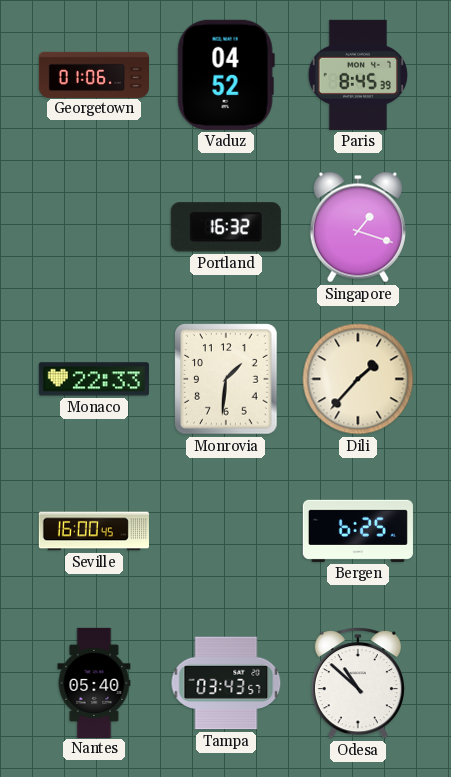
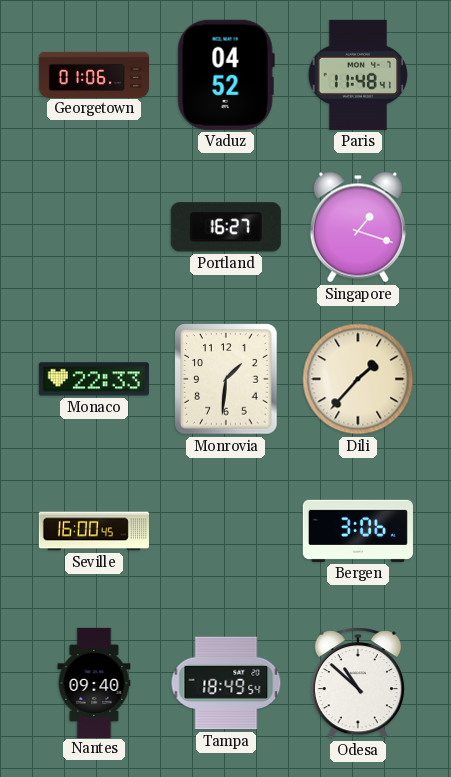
Paris: 8:45 -> 11:48
Portland: 16:32 -> 16:27
Bergen: 6:25 -> 3:06
Nantes: 05:40 -> 09:40
Tampa: 03:43 -> 18:49
